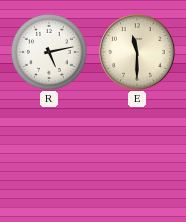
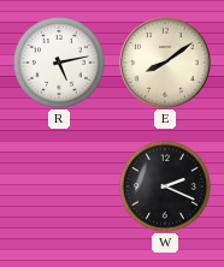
E: 11:30 -> 8:09
W: none -> 2:19
